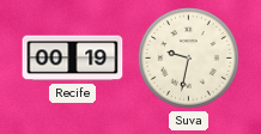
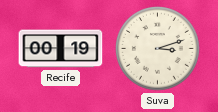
Suva: 9:32 -> 3:12
